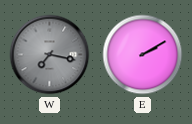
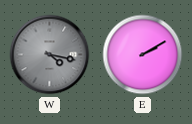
W: 7:17 -> 4:17
